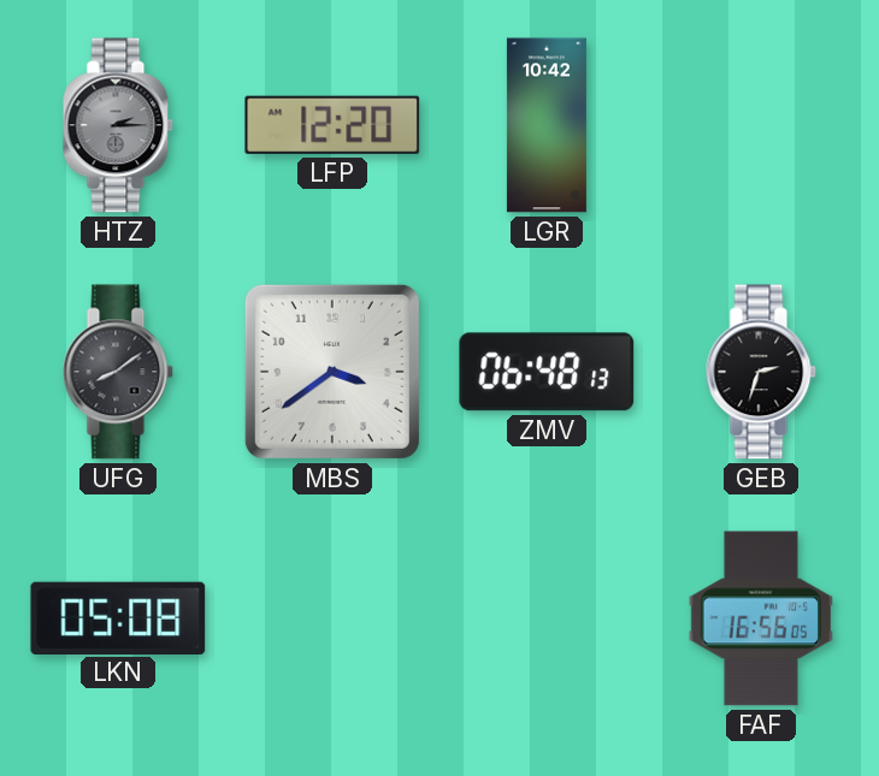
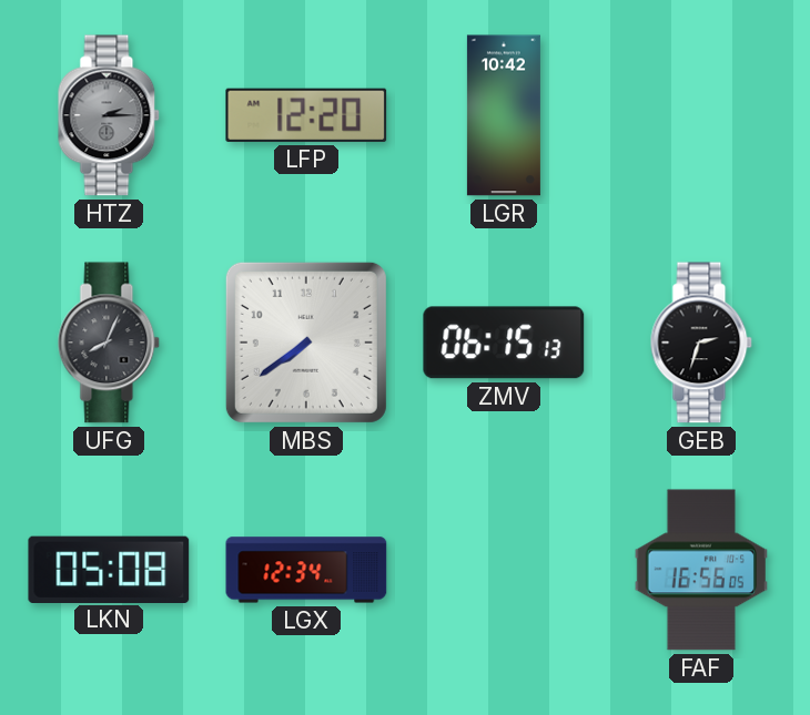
UFG: 8:09 -> 8:04
MBS: 3:39 -> 7:39
ZMV: 06:48 -> 06:15
LGX: none -> 12:34
